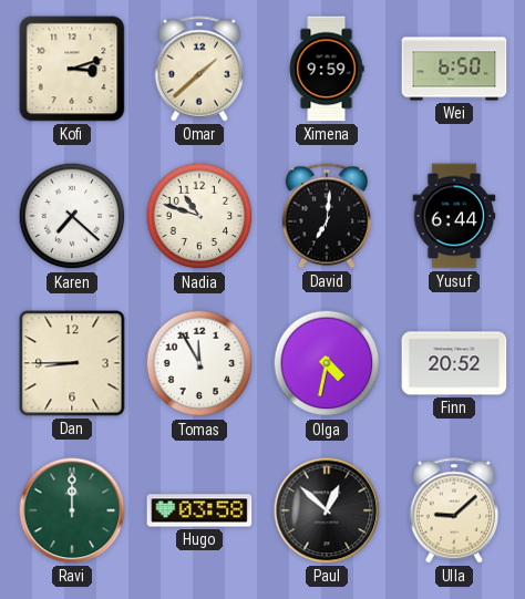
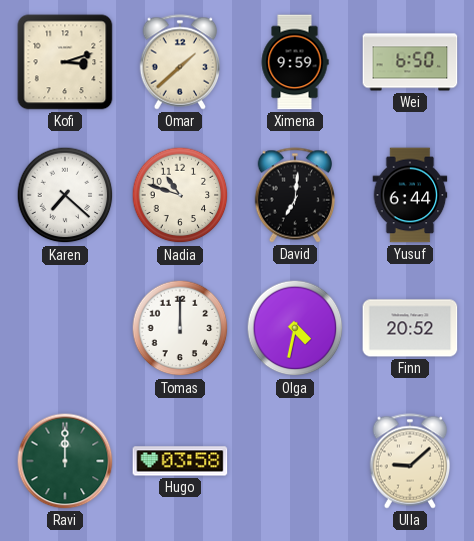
Dan: 8:45 -> none
Tomas: 11:55 -> 12:00
Paul: 12:52 -> none
